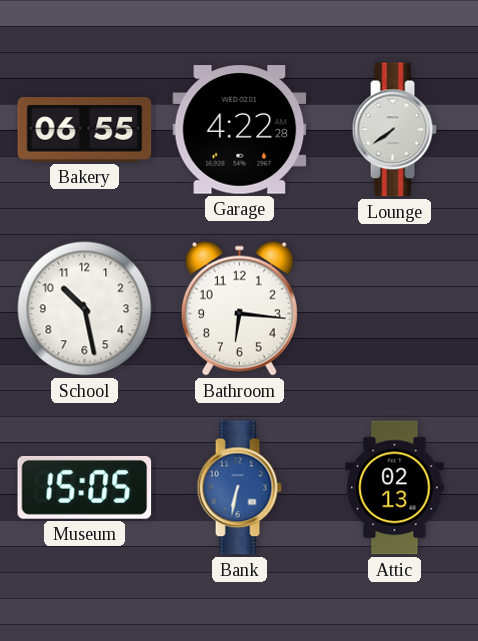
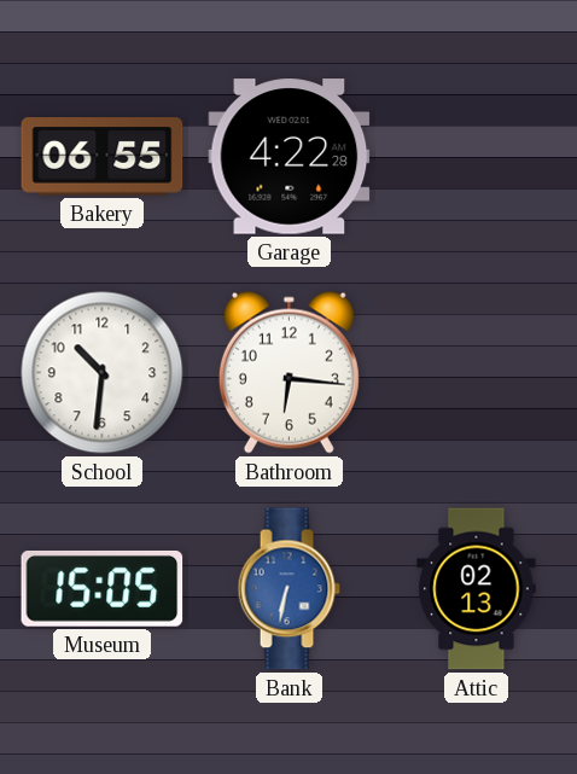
Lounge: 7:39 -> none
School: 10:28 -> 10:31
